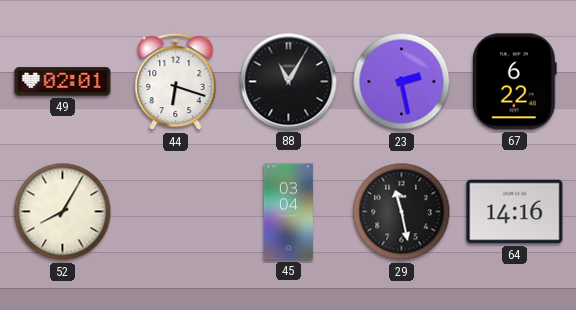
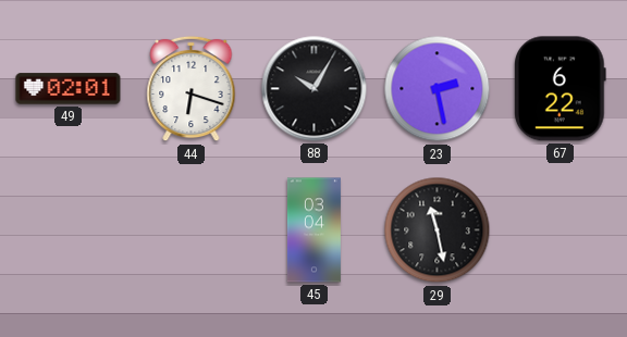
88: 11:05 -> 10:05
52: 8:05 -> none
64: 14:16 -> none
